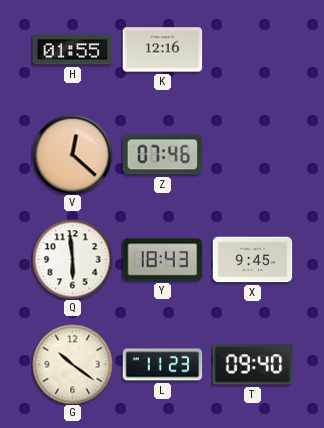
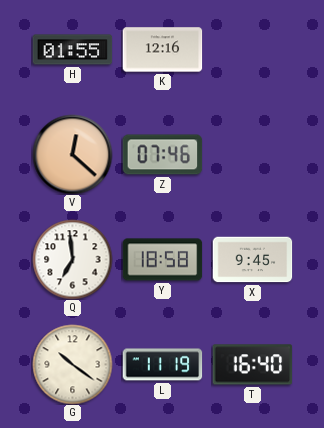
Q: 5:59 -> 6:59
Y: 18:43 -> 18:58
L: 11:23 -> 11:19
T: 09:40 -> 16:40
